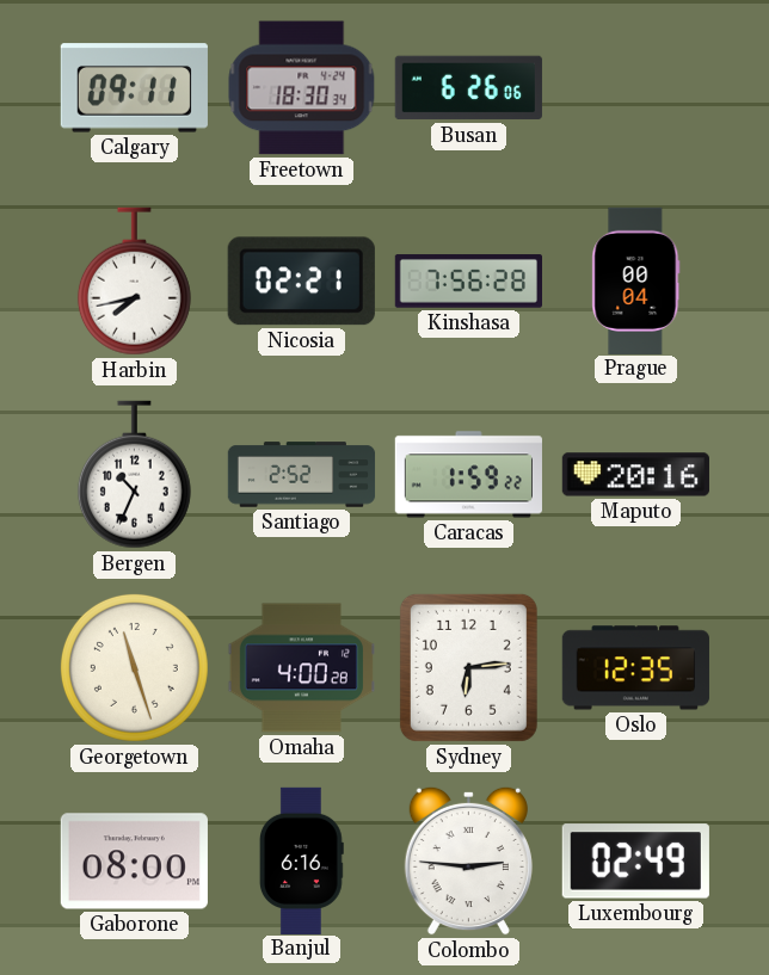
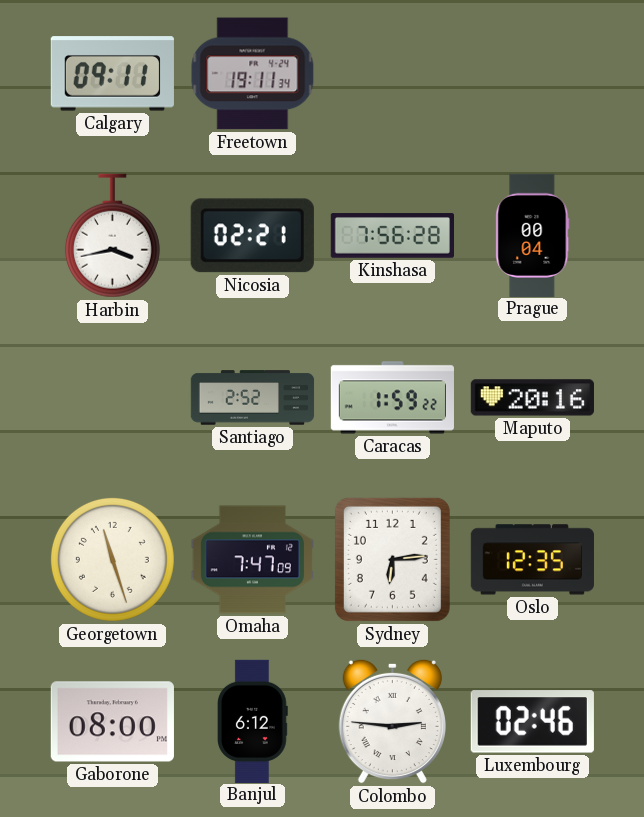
Freetown: 18:30 -> 19:11
Busan: 6:26 -> none
Harbin: 7:43 -> 3:43
Bergen: 10:34 -> none
Omaha: 4:00 -> 7:47
Banjul: 6:16 -> 6:12
Luxembourg: 02:49 -> 02:46
